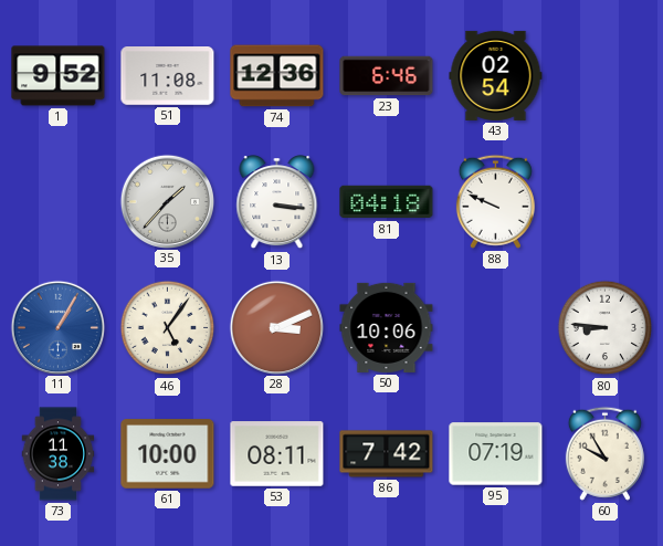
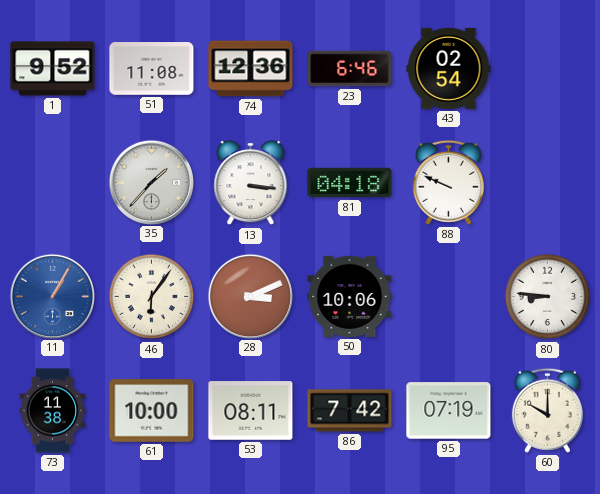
46: 5:06 -> 6:06
60: 9:55 -> 10:00
